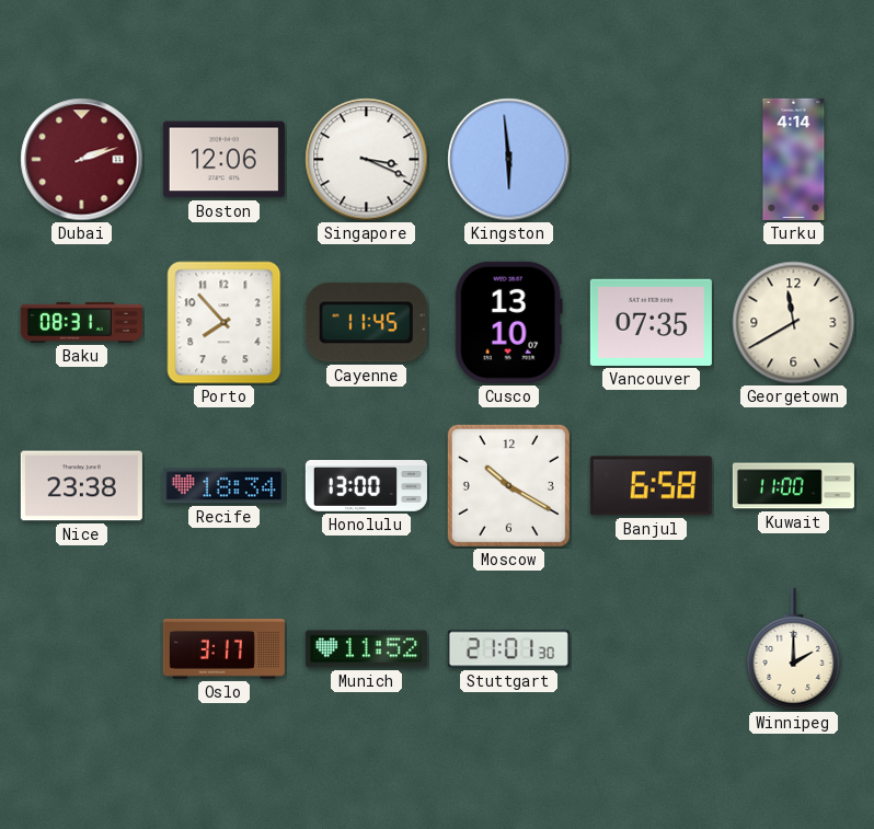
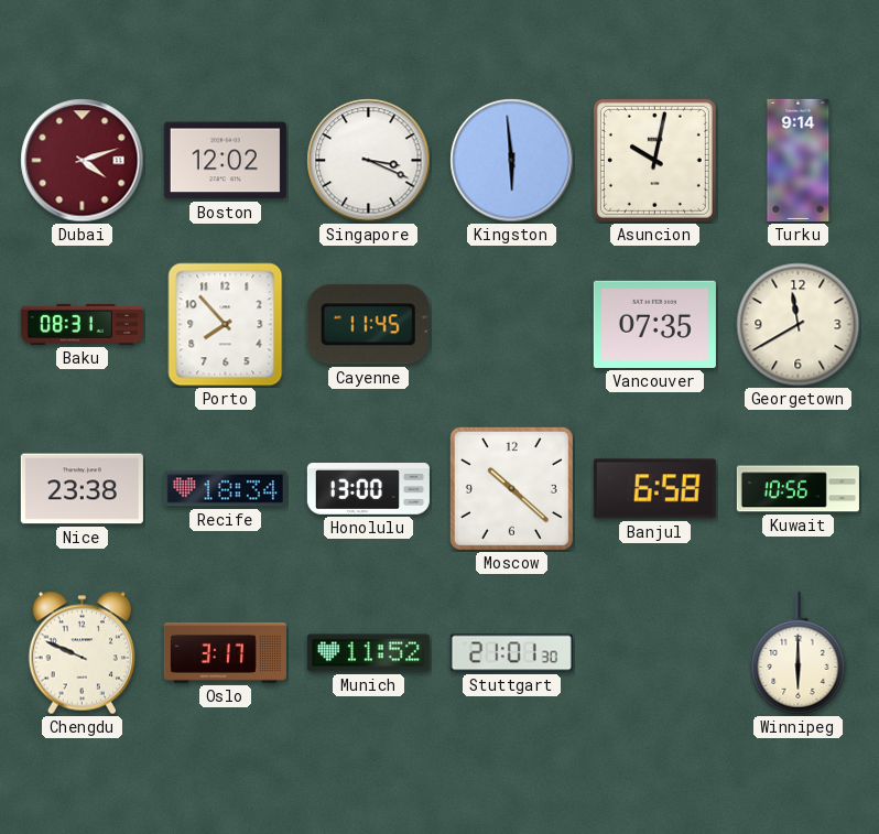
Dubai: 2:12 -> 4:12
Boston: 12:06 -> 12:02
Asuncion: none -> 10:02
Turku: 4:14 -> 9:14
Cusco: 13:10 -> none
Moscow: 10:20 -> 10:22
Kuwait: 11:00 -> 10:56
Chengdu: none -> 9:49
Winnipeg: 2:00 -> 6:00
